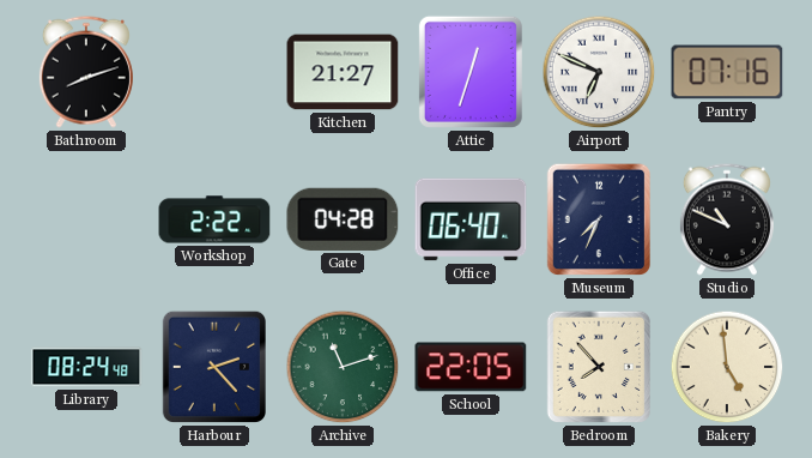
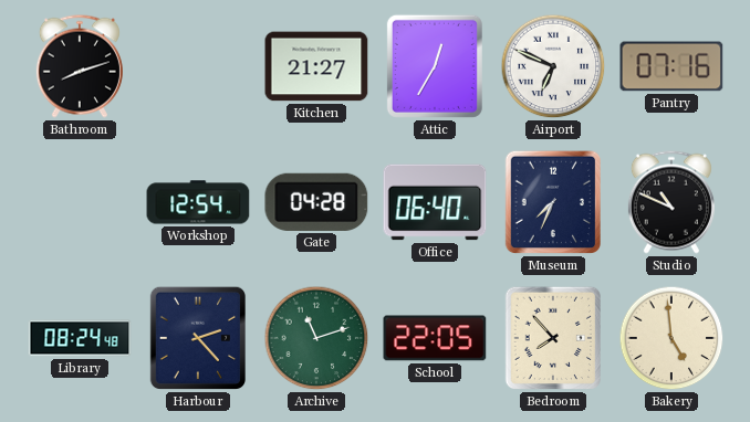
Attic: 12:33 -> 12:35
Workshop: 2:22 -> 12:54
